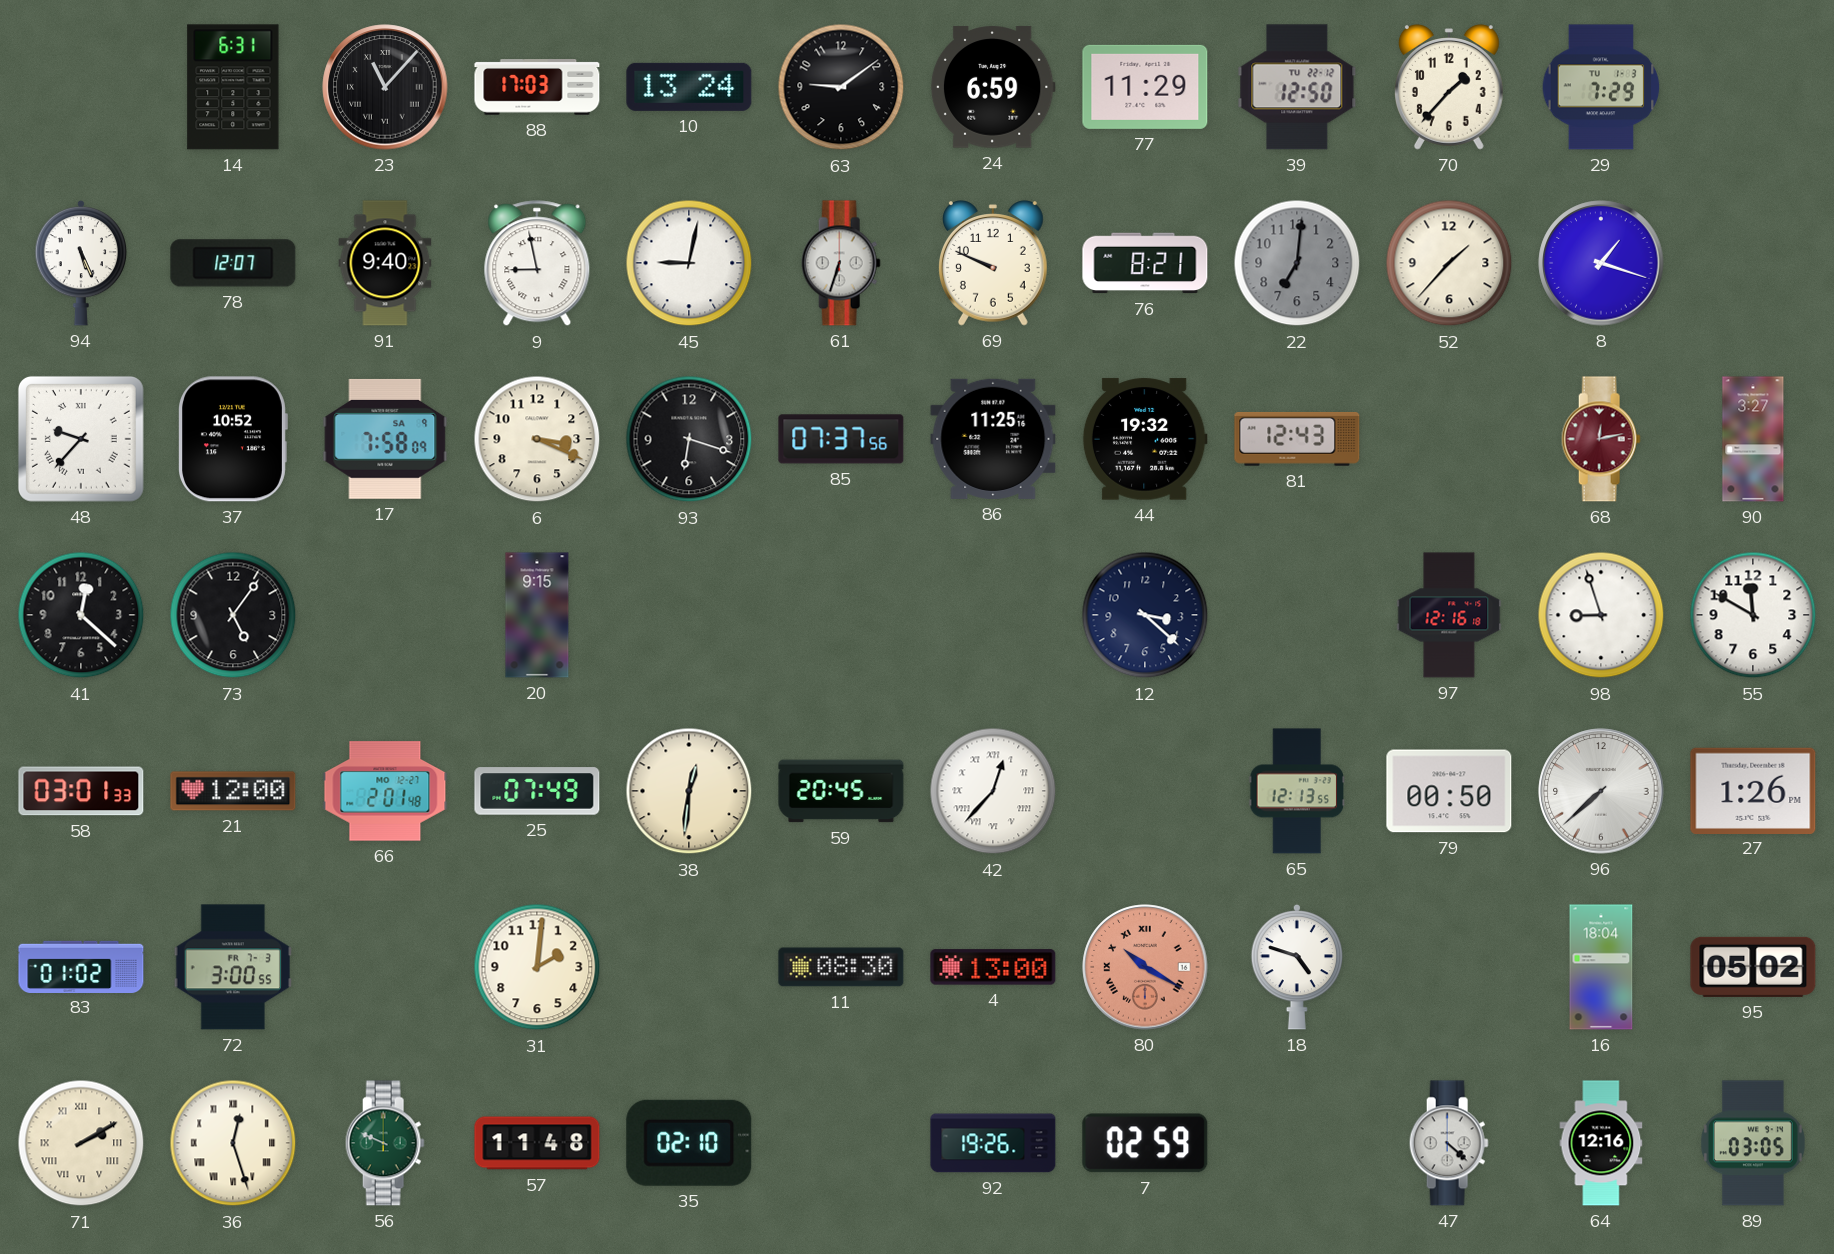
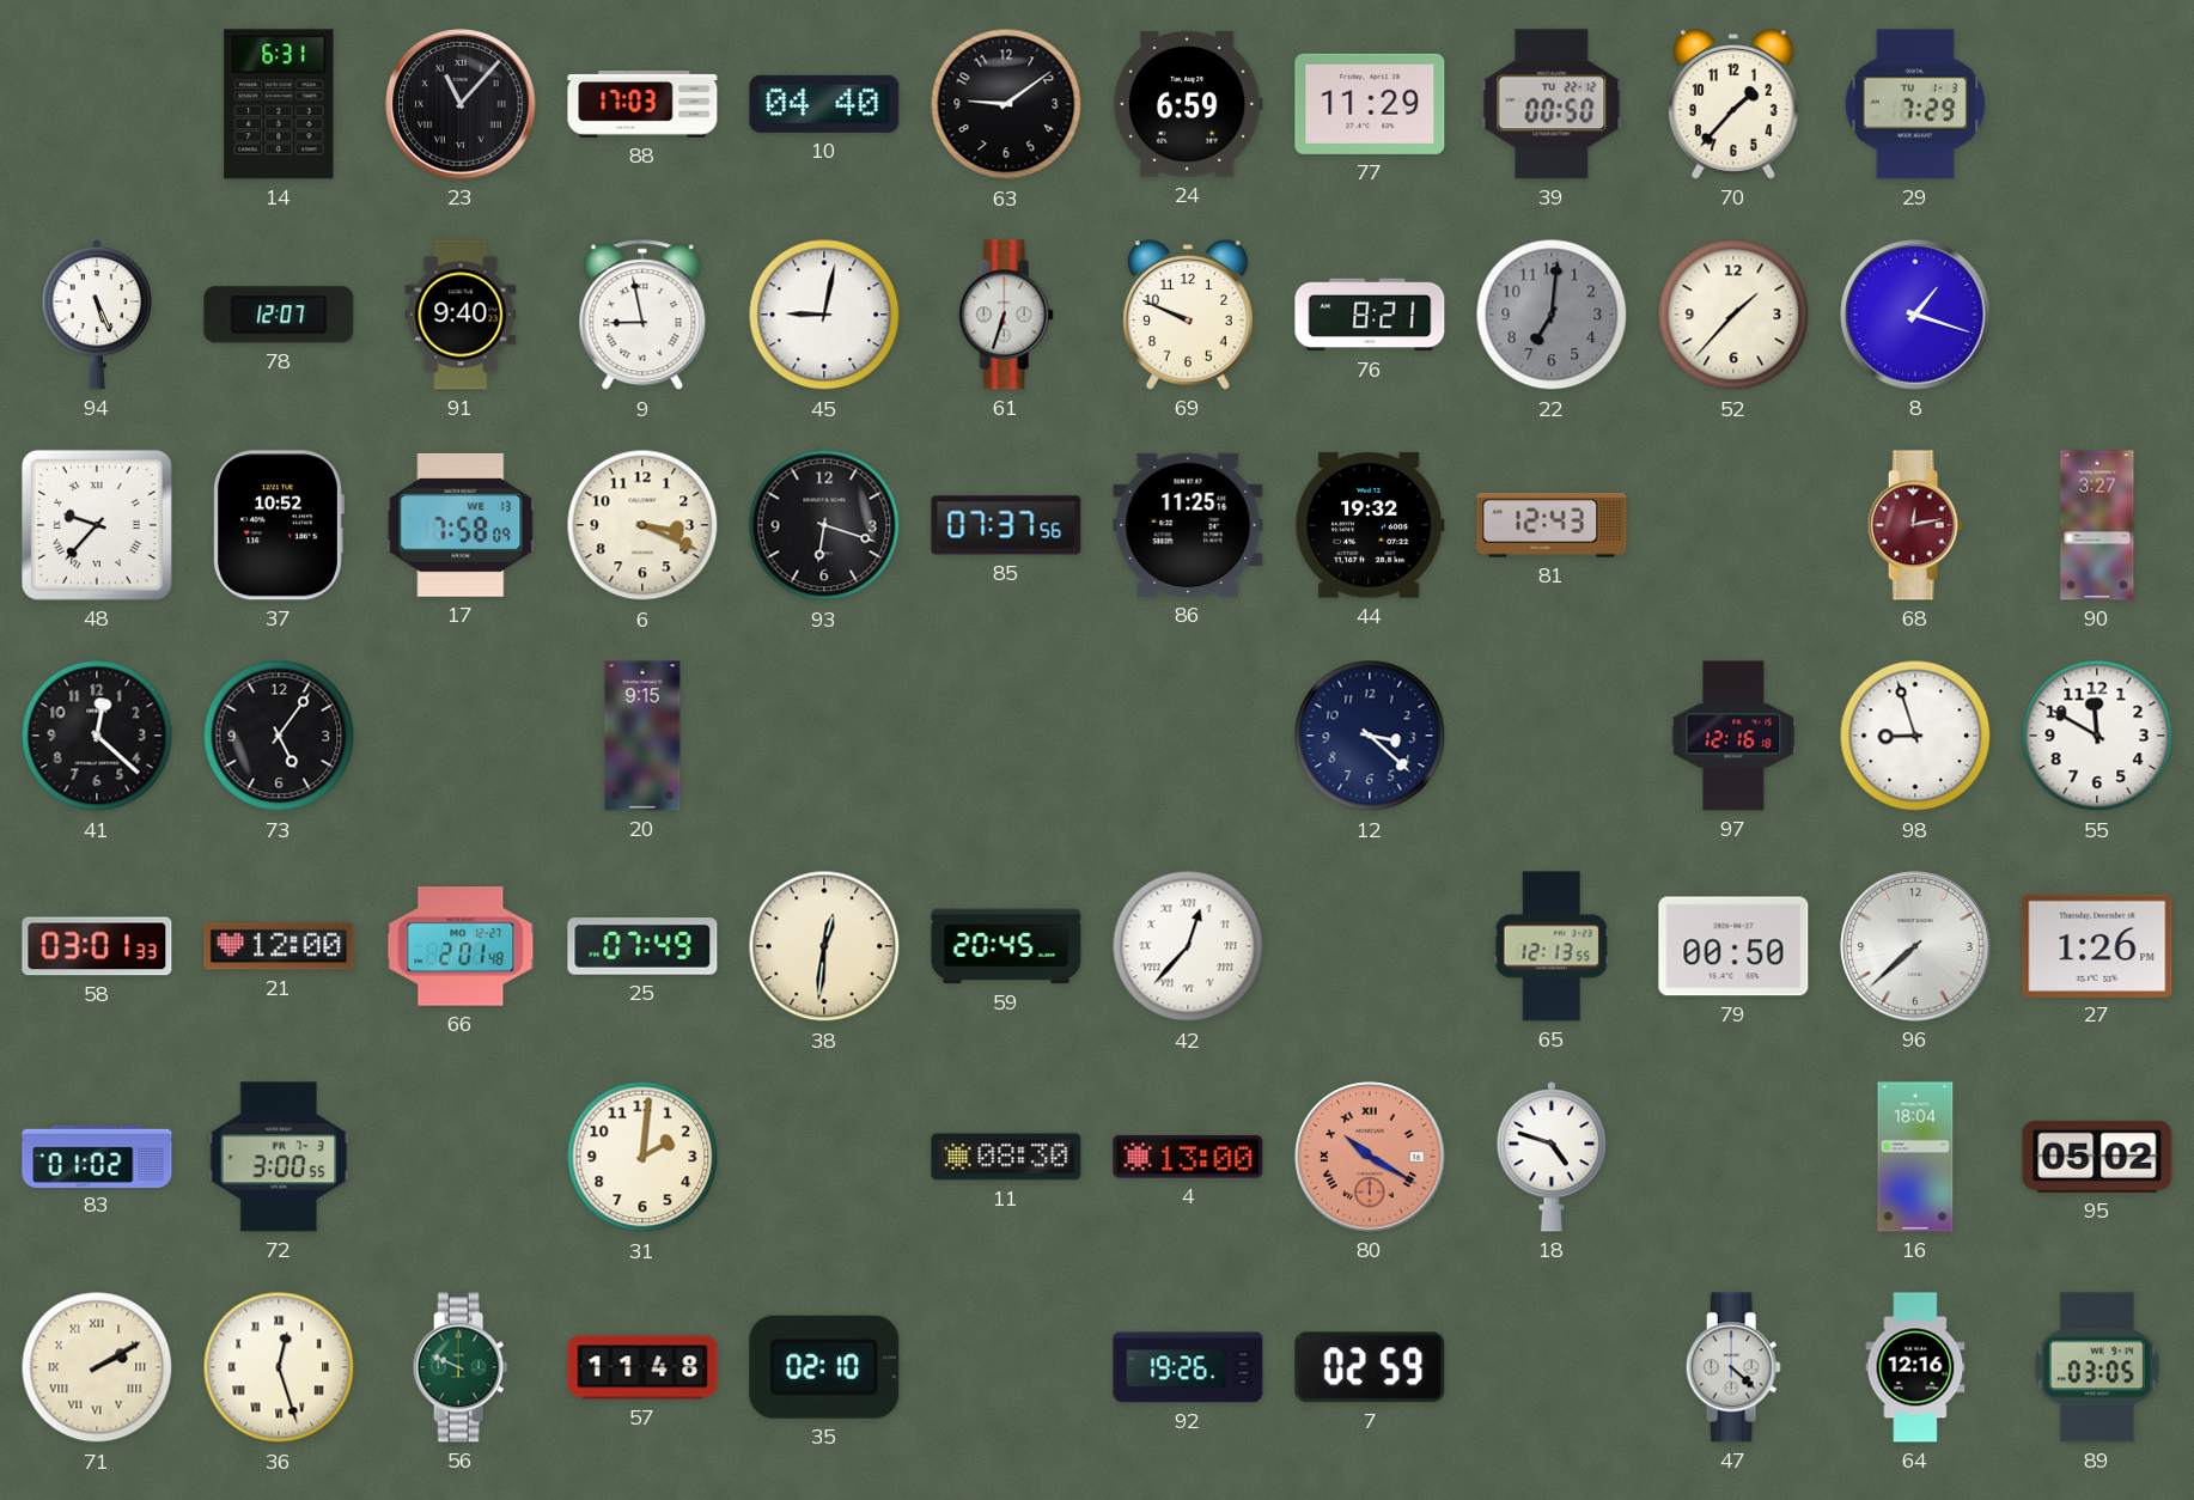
10: 13:24 -> 04:40
39: 12:50 -> 00:50
17 date: SA 9 -> WE 13
